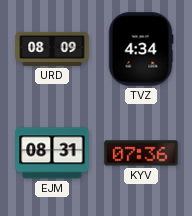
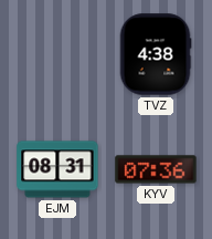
URD: 08:09 -> none
TVZ: 4:34 -> 4:38
